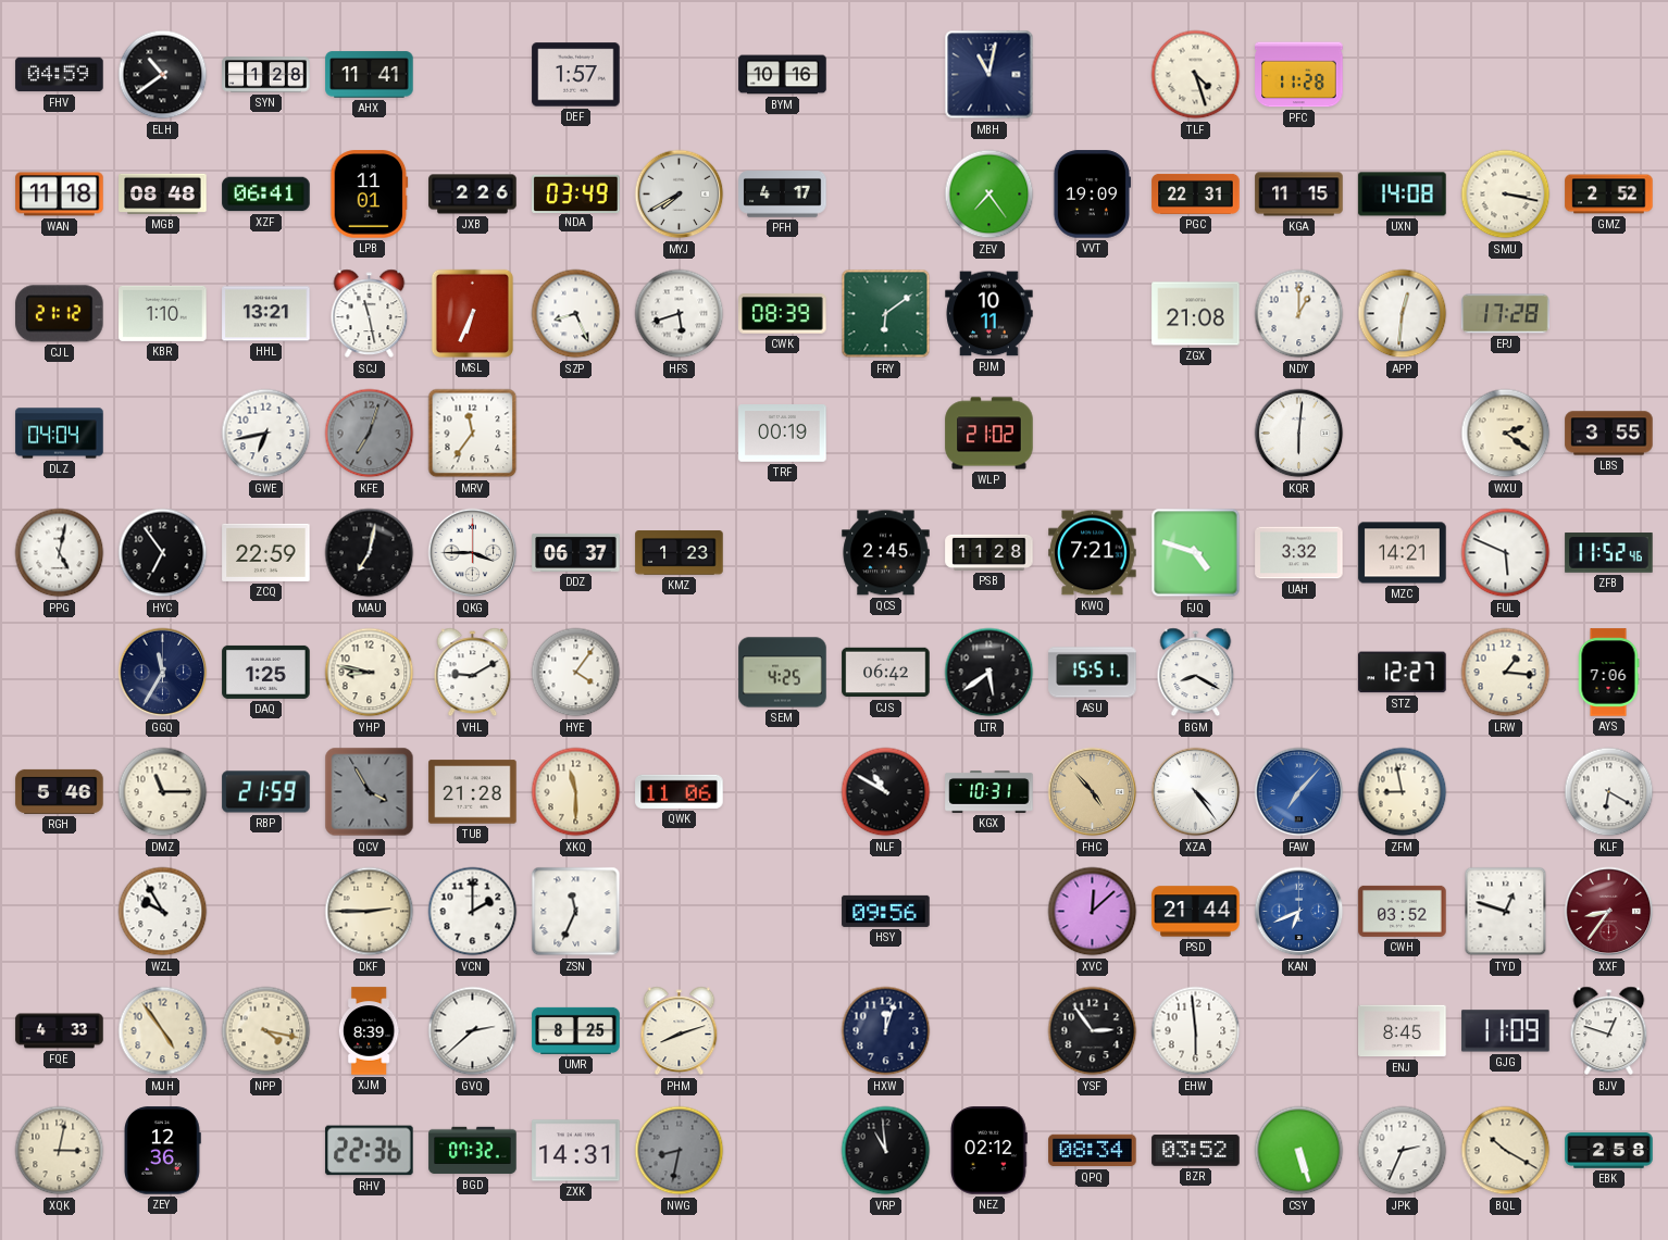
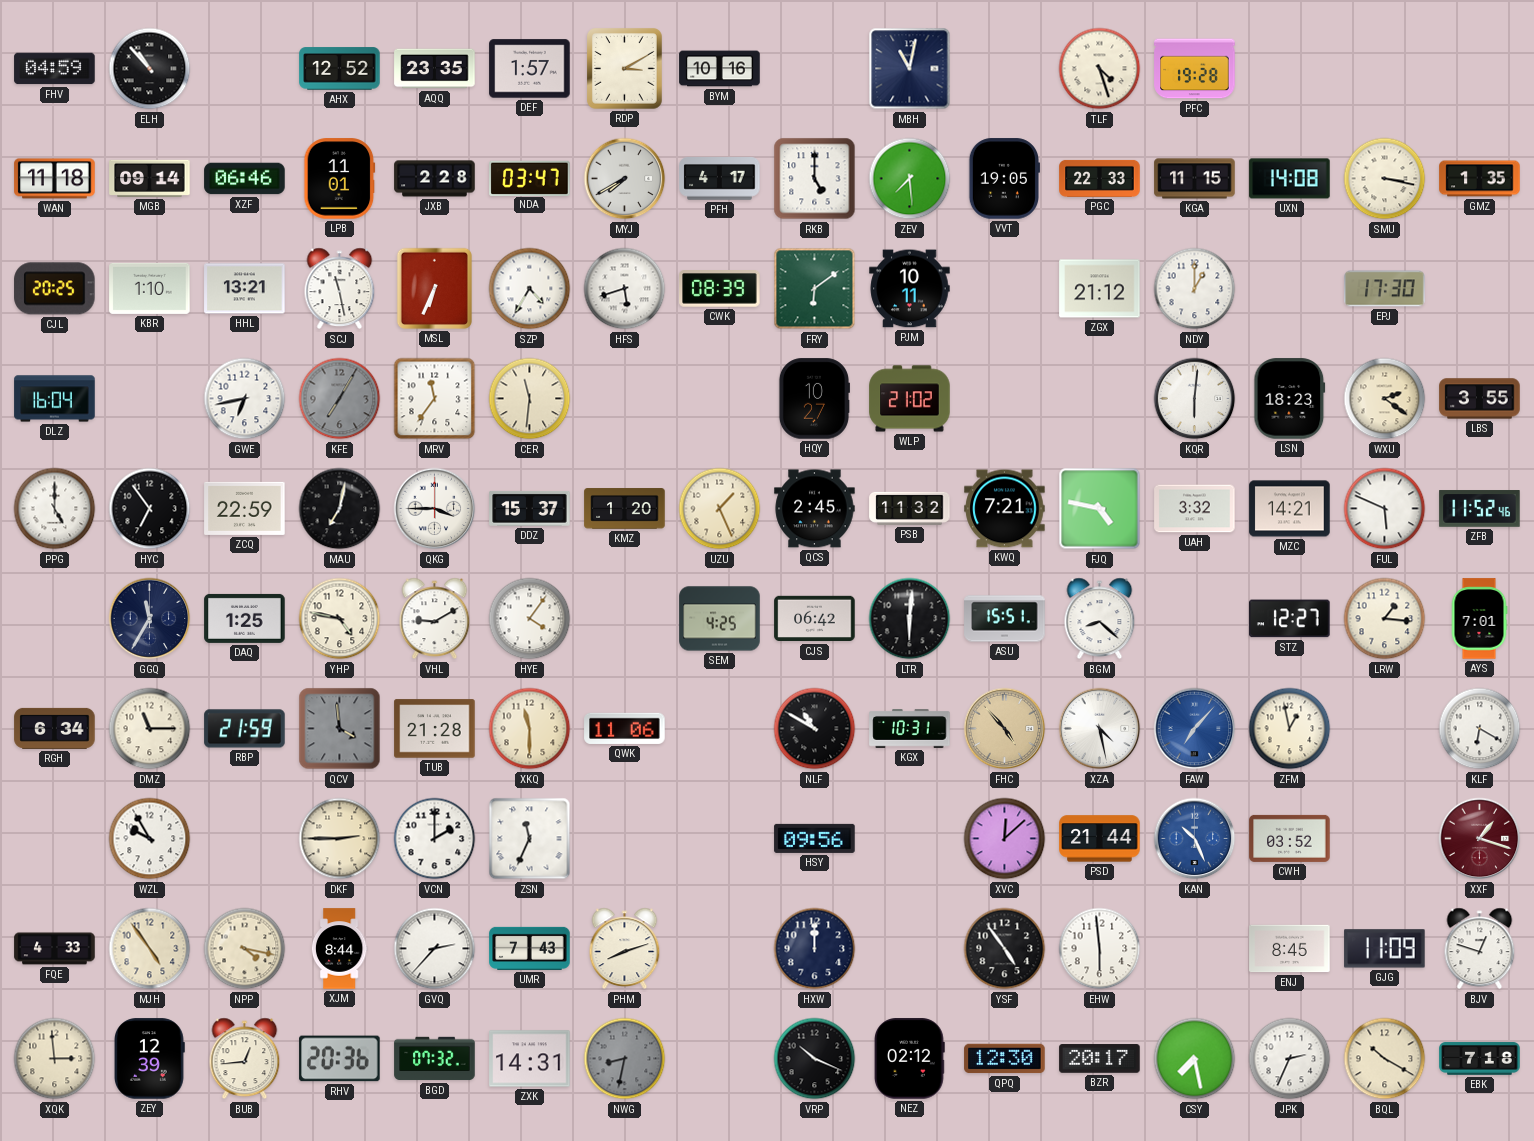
ELH: 10:39 -> 10:53
SYN: 1:28 -> none
AHX: 11:41 -> 12:52
AQQ: none -> 23:35
RDP: none -> 3:10
PFC: 11:28 -> 19:28
MGB: 08:48 -> 09:14
XZF: 06:41 -> 06:46
JXB: 2:26 -> 2:28
NDA: 03:49 -> 03:47
RKB: none -> 5:00
ZEV: 7:24 -> 7:29
VVT: 19:09 -> 19:05
PGC: 22:31 -> 22:33
GMZ: 2:52 -> 1:35
CJL: 21:12 -> 20:25
SZP: 8:26 -> 4:35
ZGX: 21:08 -> 21:12
APP: 12:31 -> none
EPJ: 17:28 -> 17:30
DLZ: 04:04 -> 16:04
KFE: 7:03 -> 7:05
CER: none -> 11:31
TRF: 00:19 -> none
HQY: none -> 10:27
LSN: none -> 18:23
PPG: 5:02 -> 5:00
DDZ: 06:37 -> 15:37
KMZ: 1:23 -> 1:20
UZU: none -> 1:26
PSB: 11:28 -> 11:32
FJQ: 4:48 -> 4:47
YHP: 8:47 -> 4:47
LTR: 5:39 -> 6:01
BGM: 8:20 -> 8:22
AYS: 7:06 -> 7:01
RGH: 5:46 -> 6:34
QCV: 3:55 -> 3:59
XZA: 4:24 -> 4:28
ZFM: 8:58 -> 12:58
KAN: 6:41 -> 10:26
TYD: 12:48 -> none
XXF: 8:36 -> 1:18
XJM: 8:39 -> 8:44
GVQ: 2:38 -> 2:37
UMR: 8:25 -> 7:43
HXW: 12:03 -> 12:00
YSF: 2:54 -> 4:54
XQK: 3:02 -> 2:59
ZEY: 12:36 -> 12:39
BUB: none -> 12:44
RHV: 22:36 -> 20:36
VRP: 10:59 -> 10:19
QPQ: 08:34 -> 12:30
BZR: 03:52 -> 20:17
CSY: 5:27 -> 7:28
EBK: 2:58 -> 7:18
